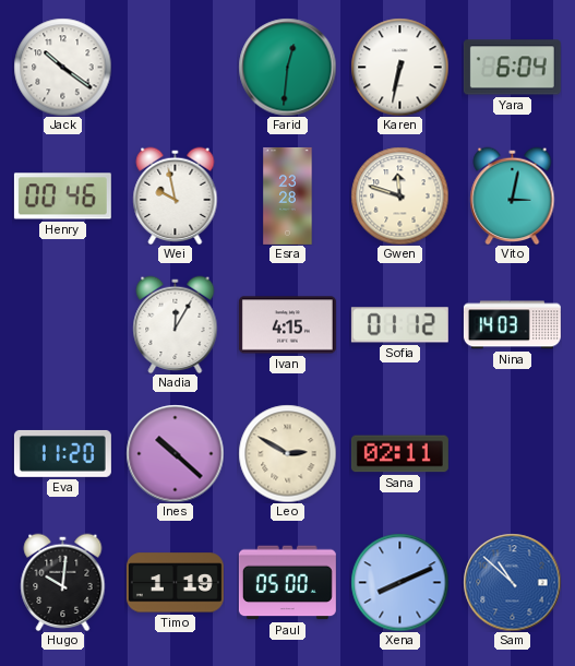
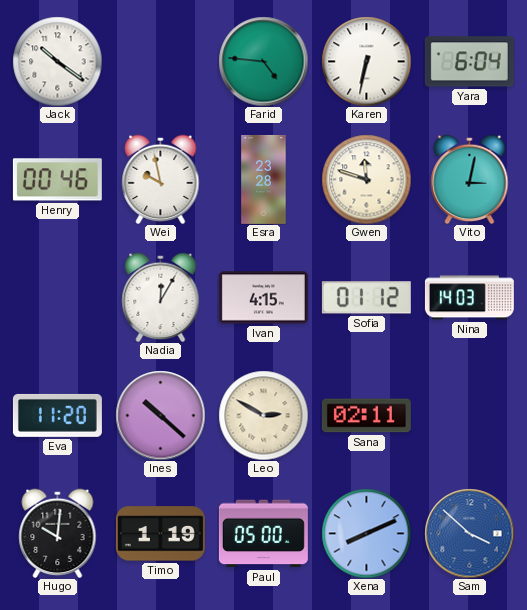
Farid: 12:31 -> 4:46
Sam: 10:52 -> 3:52
